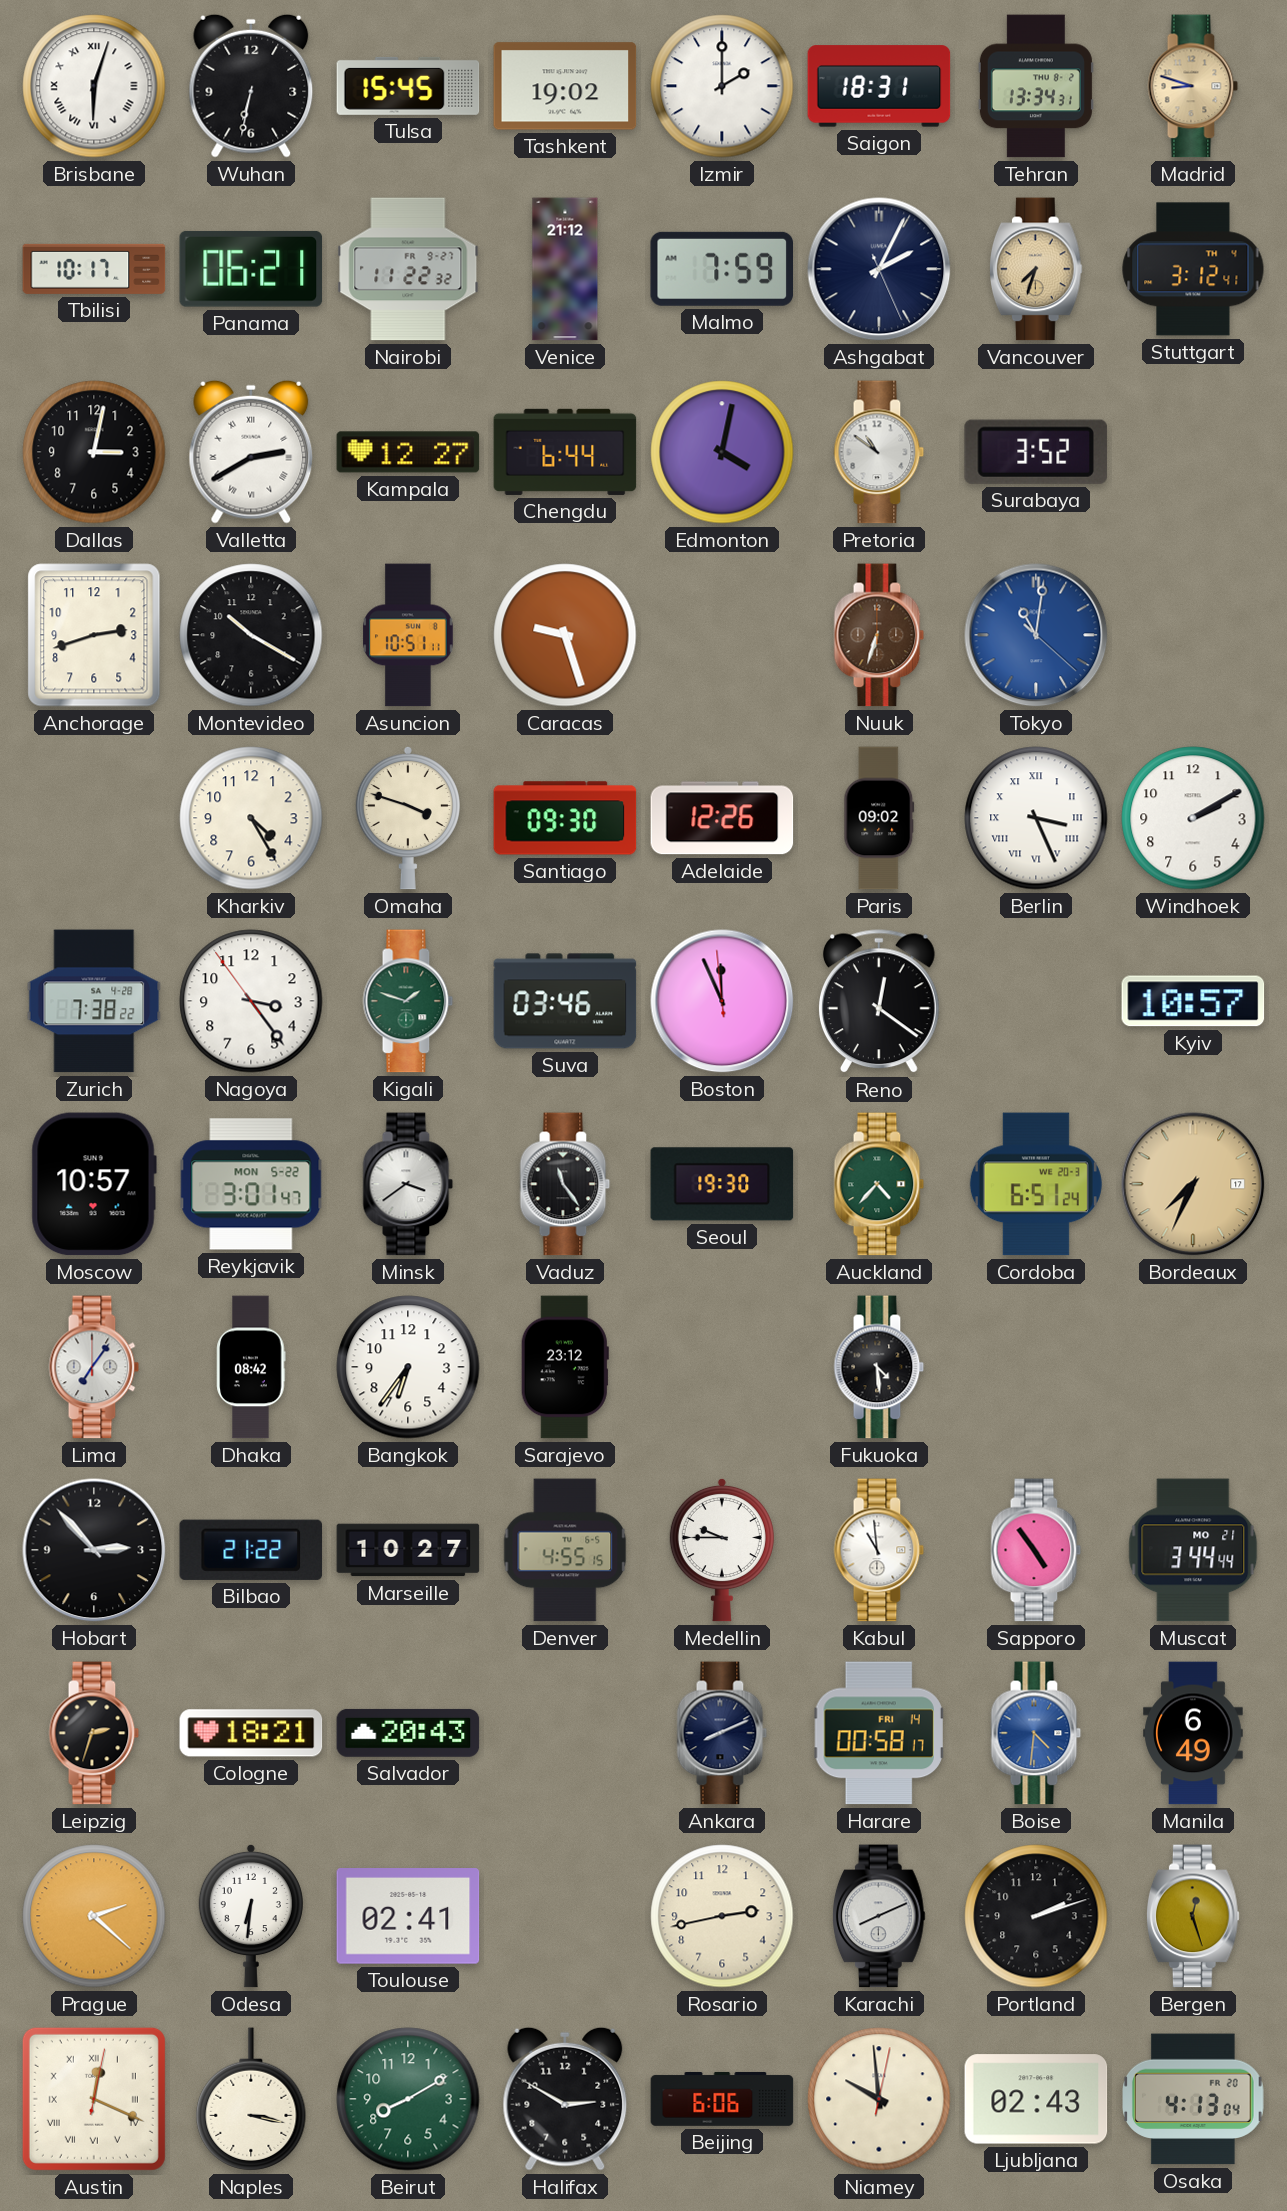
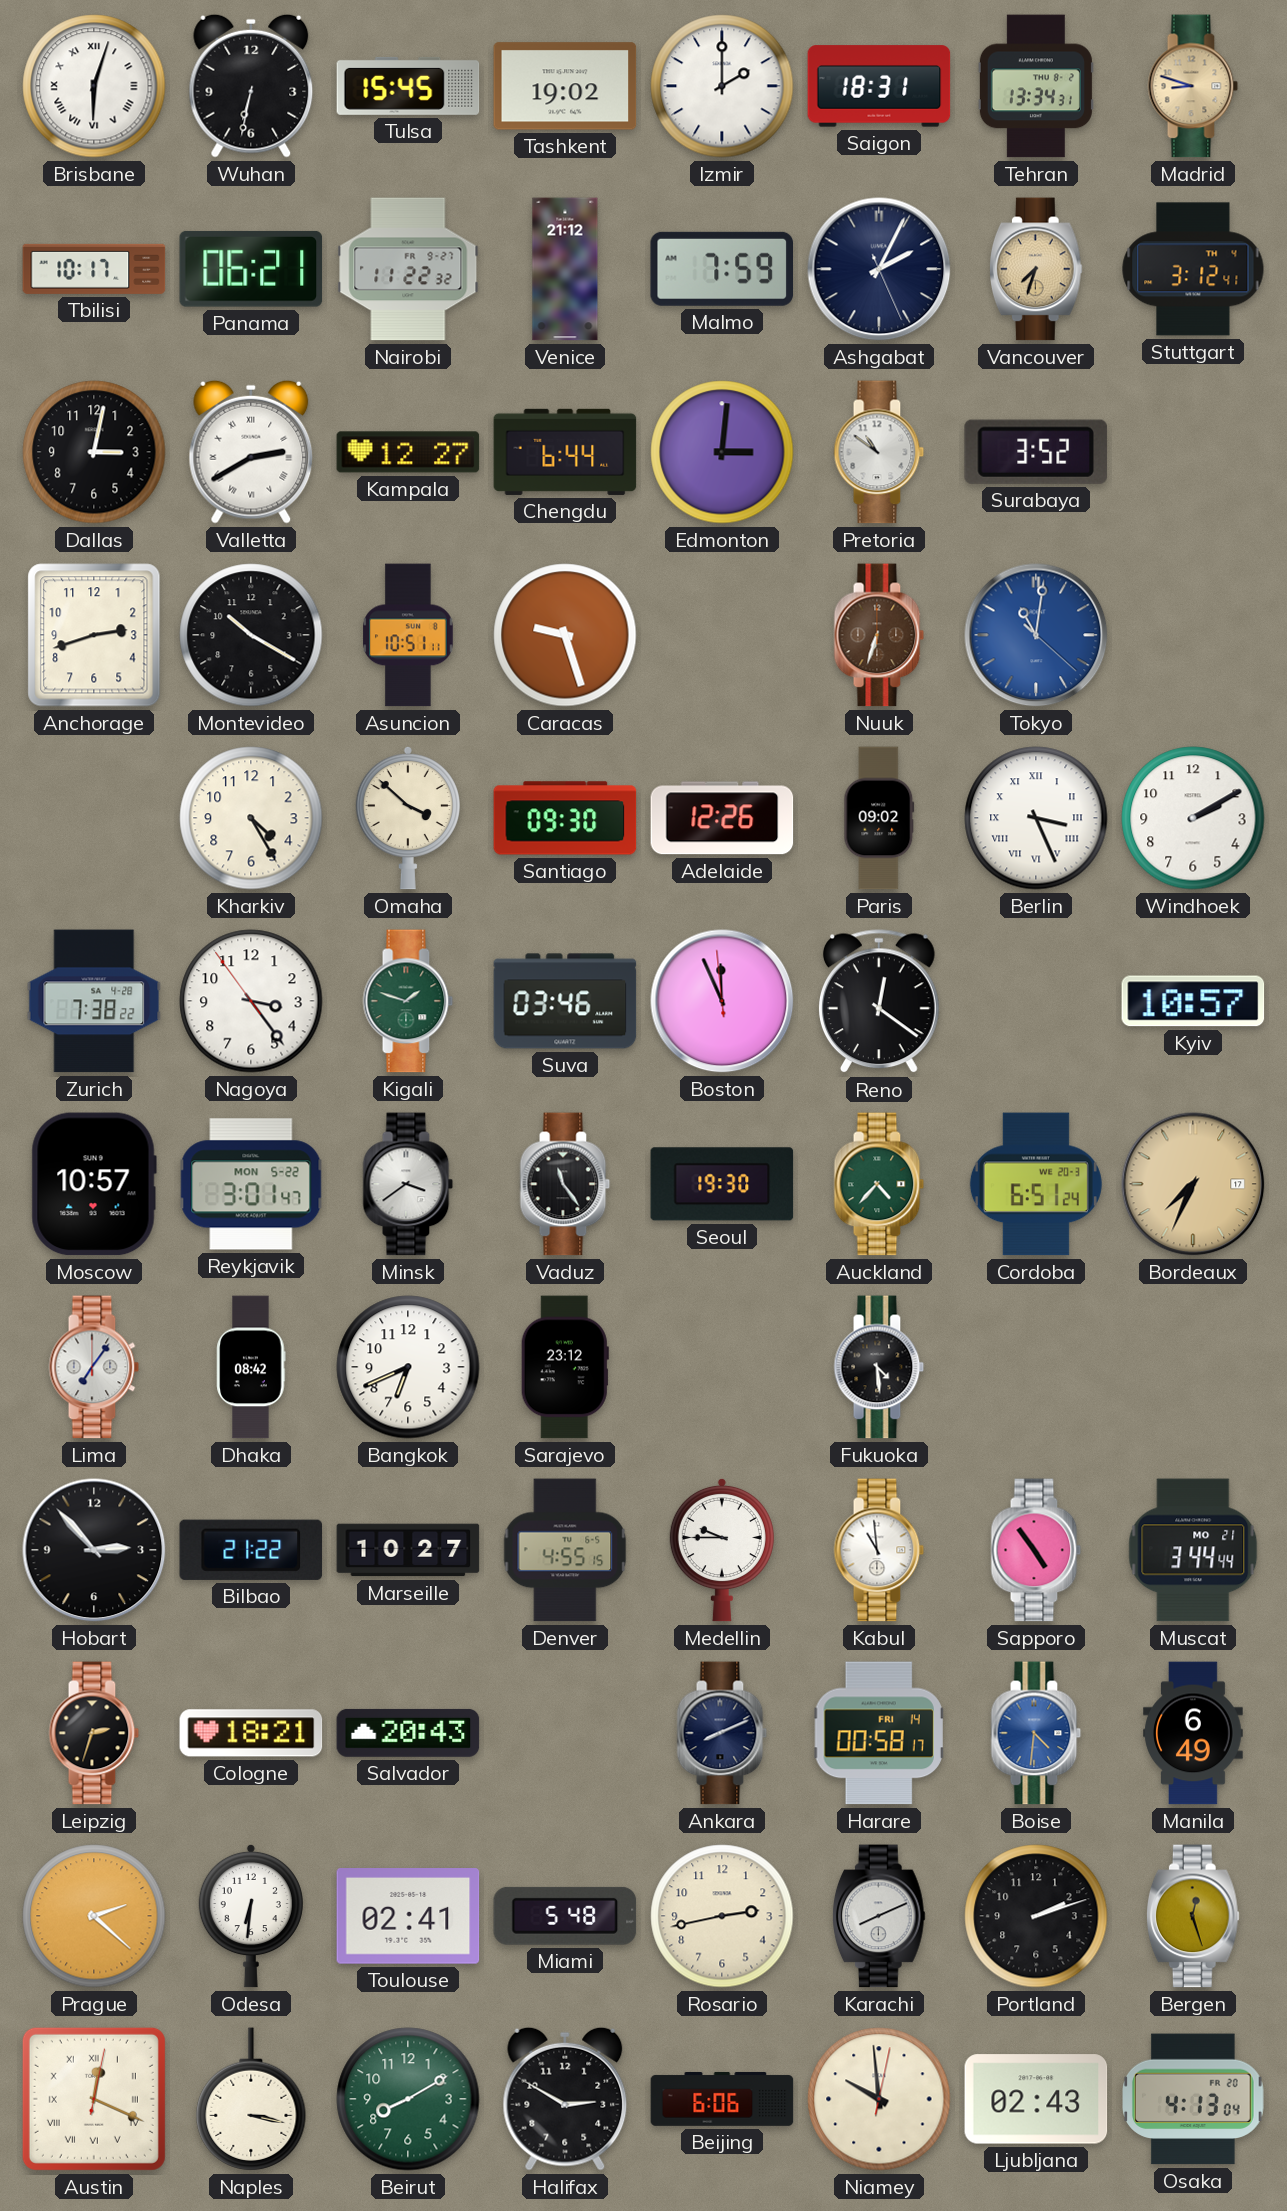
Edmonton: 4:02 -> 3:01
Omaha: 3:48 -> 3:52
Bangkok: 6:36 -> 6:41
Miami: none -> 5:48
